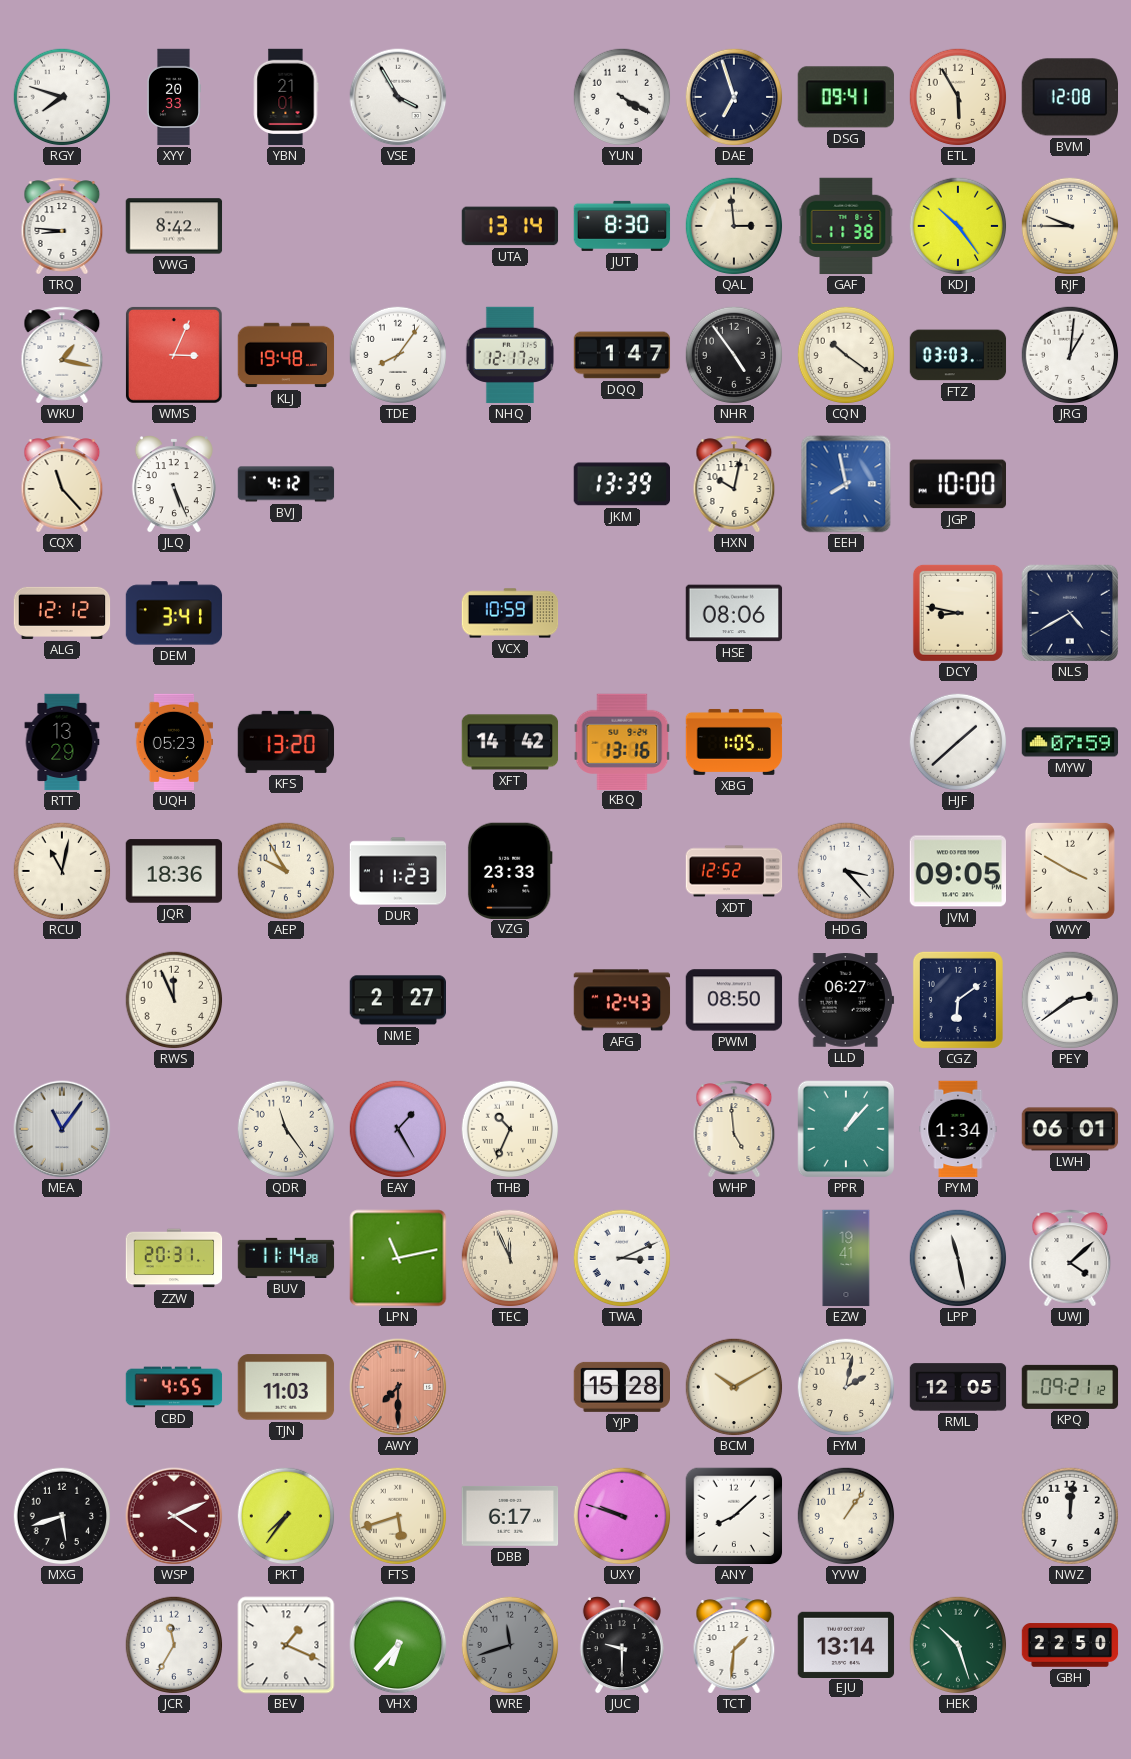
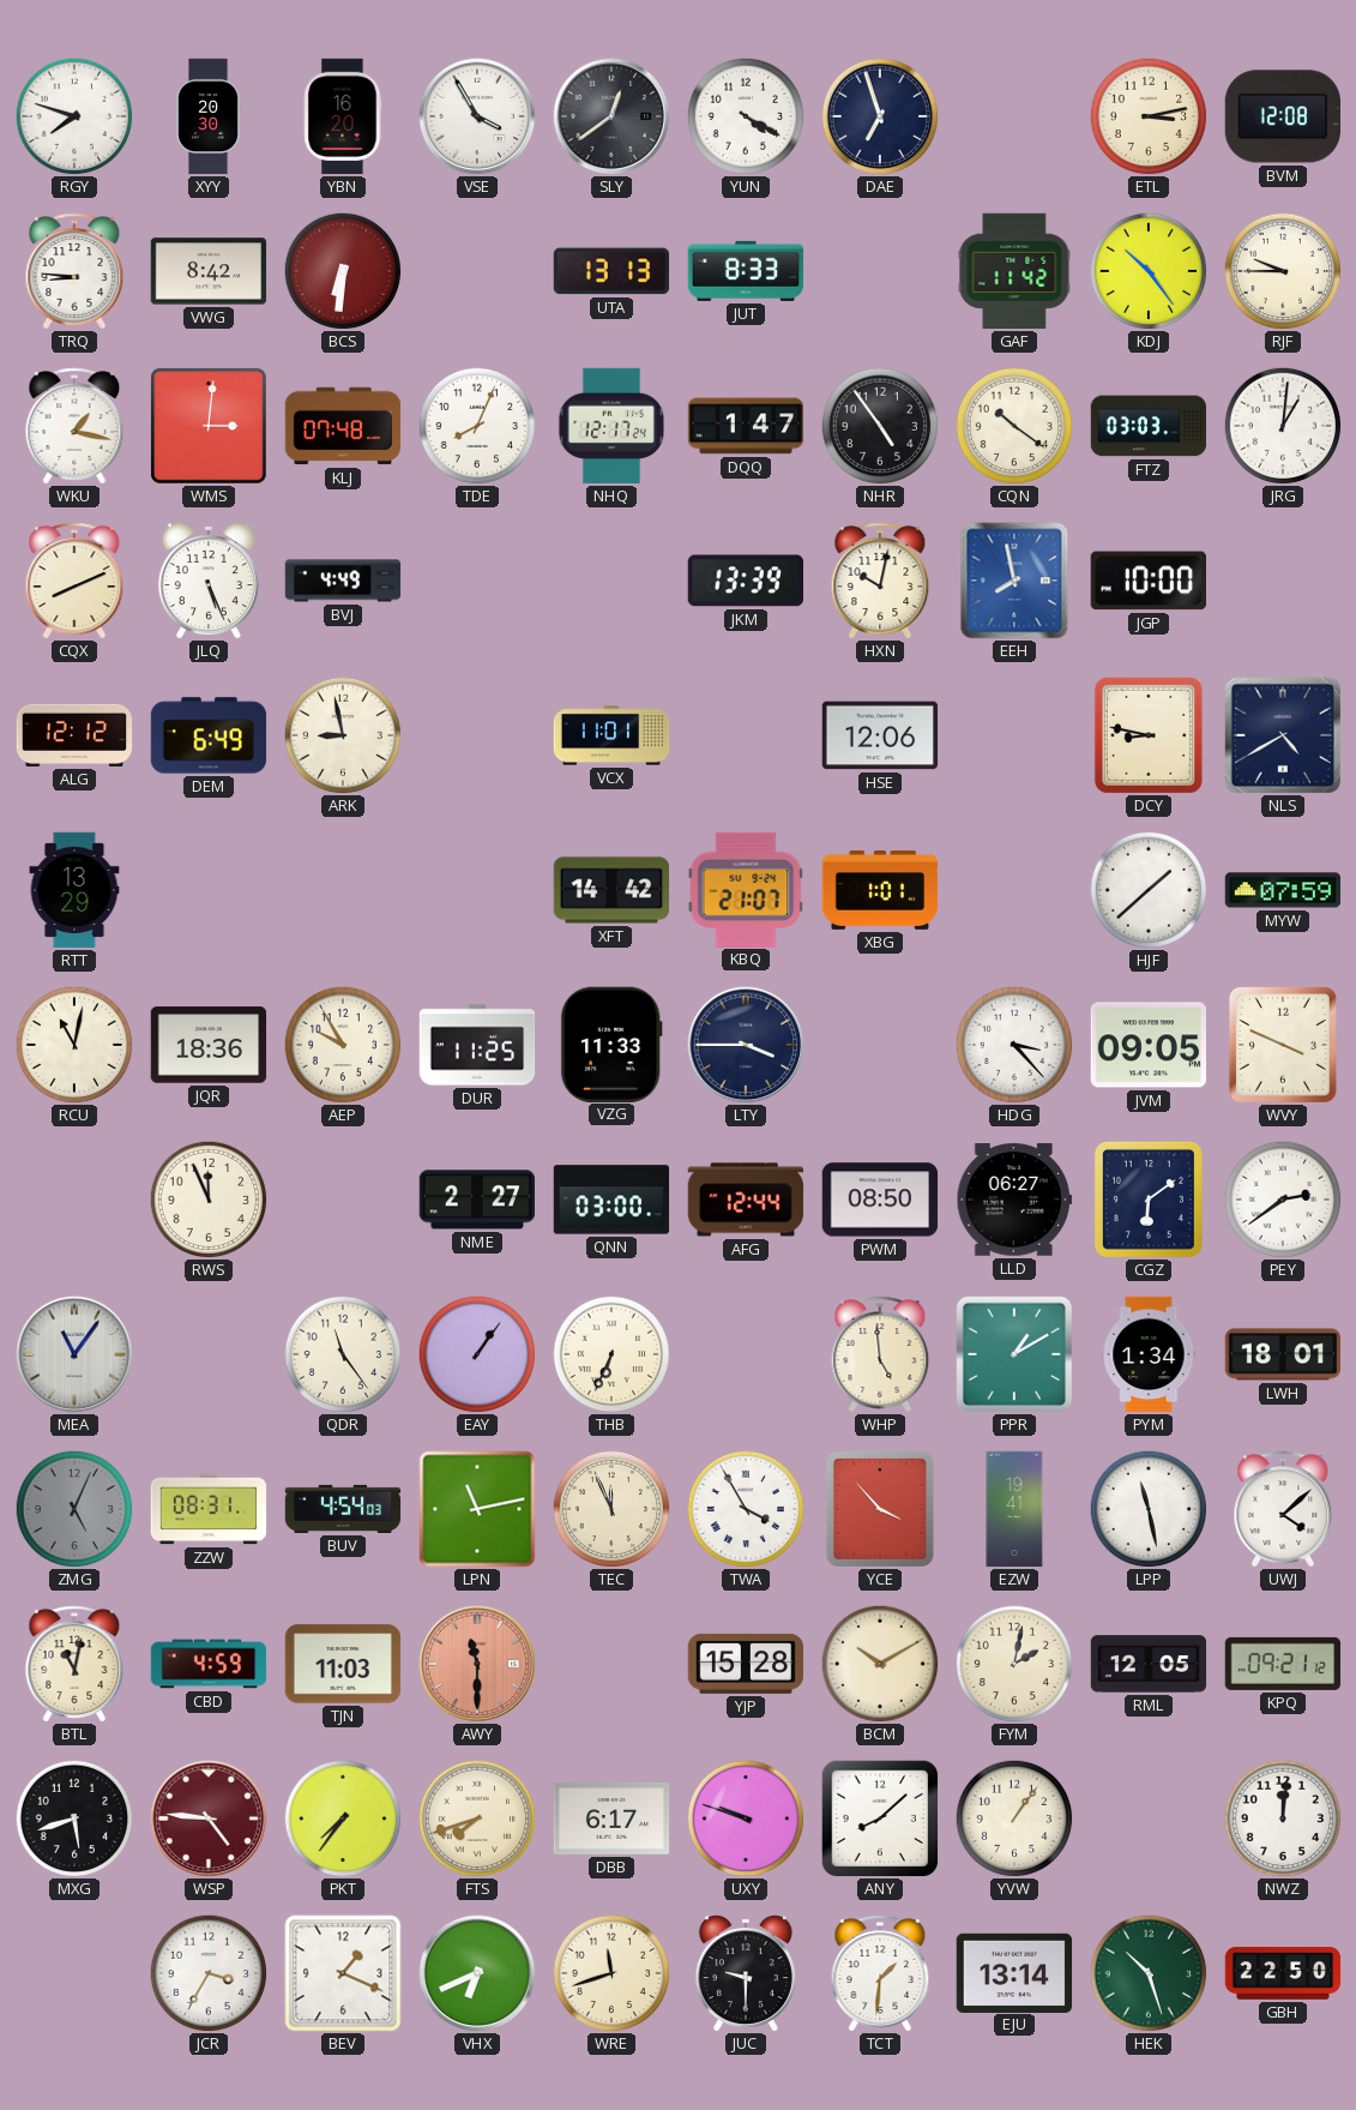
XYY: 20:33 -> 20:30
YBN: 21:01 -> 16:20
SLY: none -> 12:39
DSG: 09:41 -> none
ETL: 5:55 -> 3:13
BCS: none -> 6:31
UTA: 13:14 -> 13:13
JUT: 8:30 -> 8:33
QAL: 2:59 -> none
GAF: 11:38 -> 11:42
WMS: 3:04 -> 3:01
KLJ: 19:48 -> 07:48
TDE: 8:06 -> 8:04
CQX: 11:23 -> 8:11
BVJ: 4:12 -> 4:49
DEM: 3:41 -> 6:49
ARK: none -> 8:58
VCX: 10:59 -> 11:01
HSE: 08:06 -> 12:06
UQH: 05:23 -> none
KFS: 13:20 -> none
KBQ: 13:16 -> 21:07
XBG: 1:05 -> 1:01
DUR: 11:23 -> 11:25
VZG: 23:33 -> 11:33
LTY: none -> 3:45
XDT: 12:52 -> none
WVY: 3:50 -> 3:49
QNN: none -> 03:00
AFG: 12:43 -> 12:44
EAY: 1:25 -> 1:06
THB: 10:34 -> 6:34
PPR: 1:07 -> 1:10
LWH: 06:01 -> 18:01
ZMG: none -> 5:04
ZZW: 20:31 -> 08:31
BUV: 11:14 -> 4:54
TWA: 3:11 -> 3:55
YCE: none -> 3:53
BTL: none -> 11:02
CBD: 4:55 -> 4:59
AWY: 7:30 -> 11:30
WSP: 4:11 -> 4:46
FTS: 5:42 -> 7:42
JCR: 11:35 -> 3:35
VHX: 6:37 -> 6:41
WRE dial: grey -> cream
